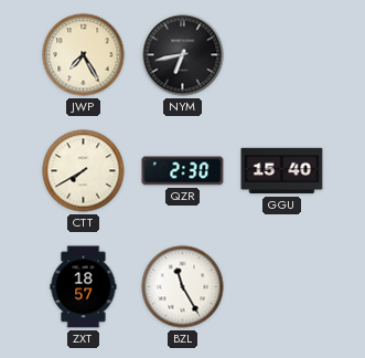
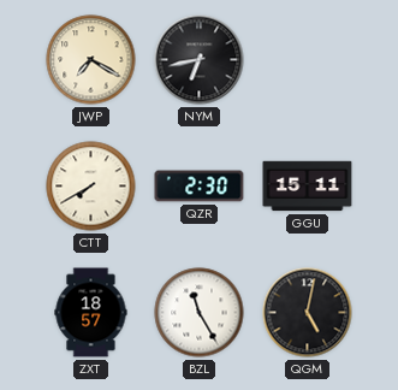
JWP: 7:25 -> 7:20
GGU: 15:40 -> 15:11
QGM: none -> 5:02
